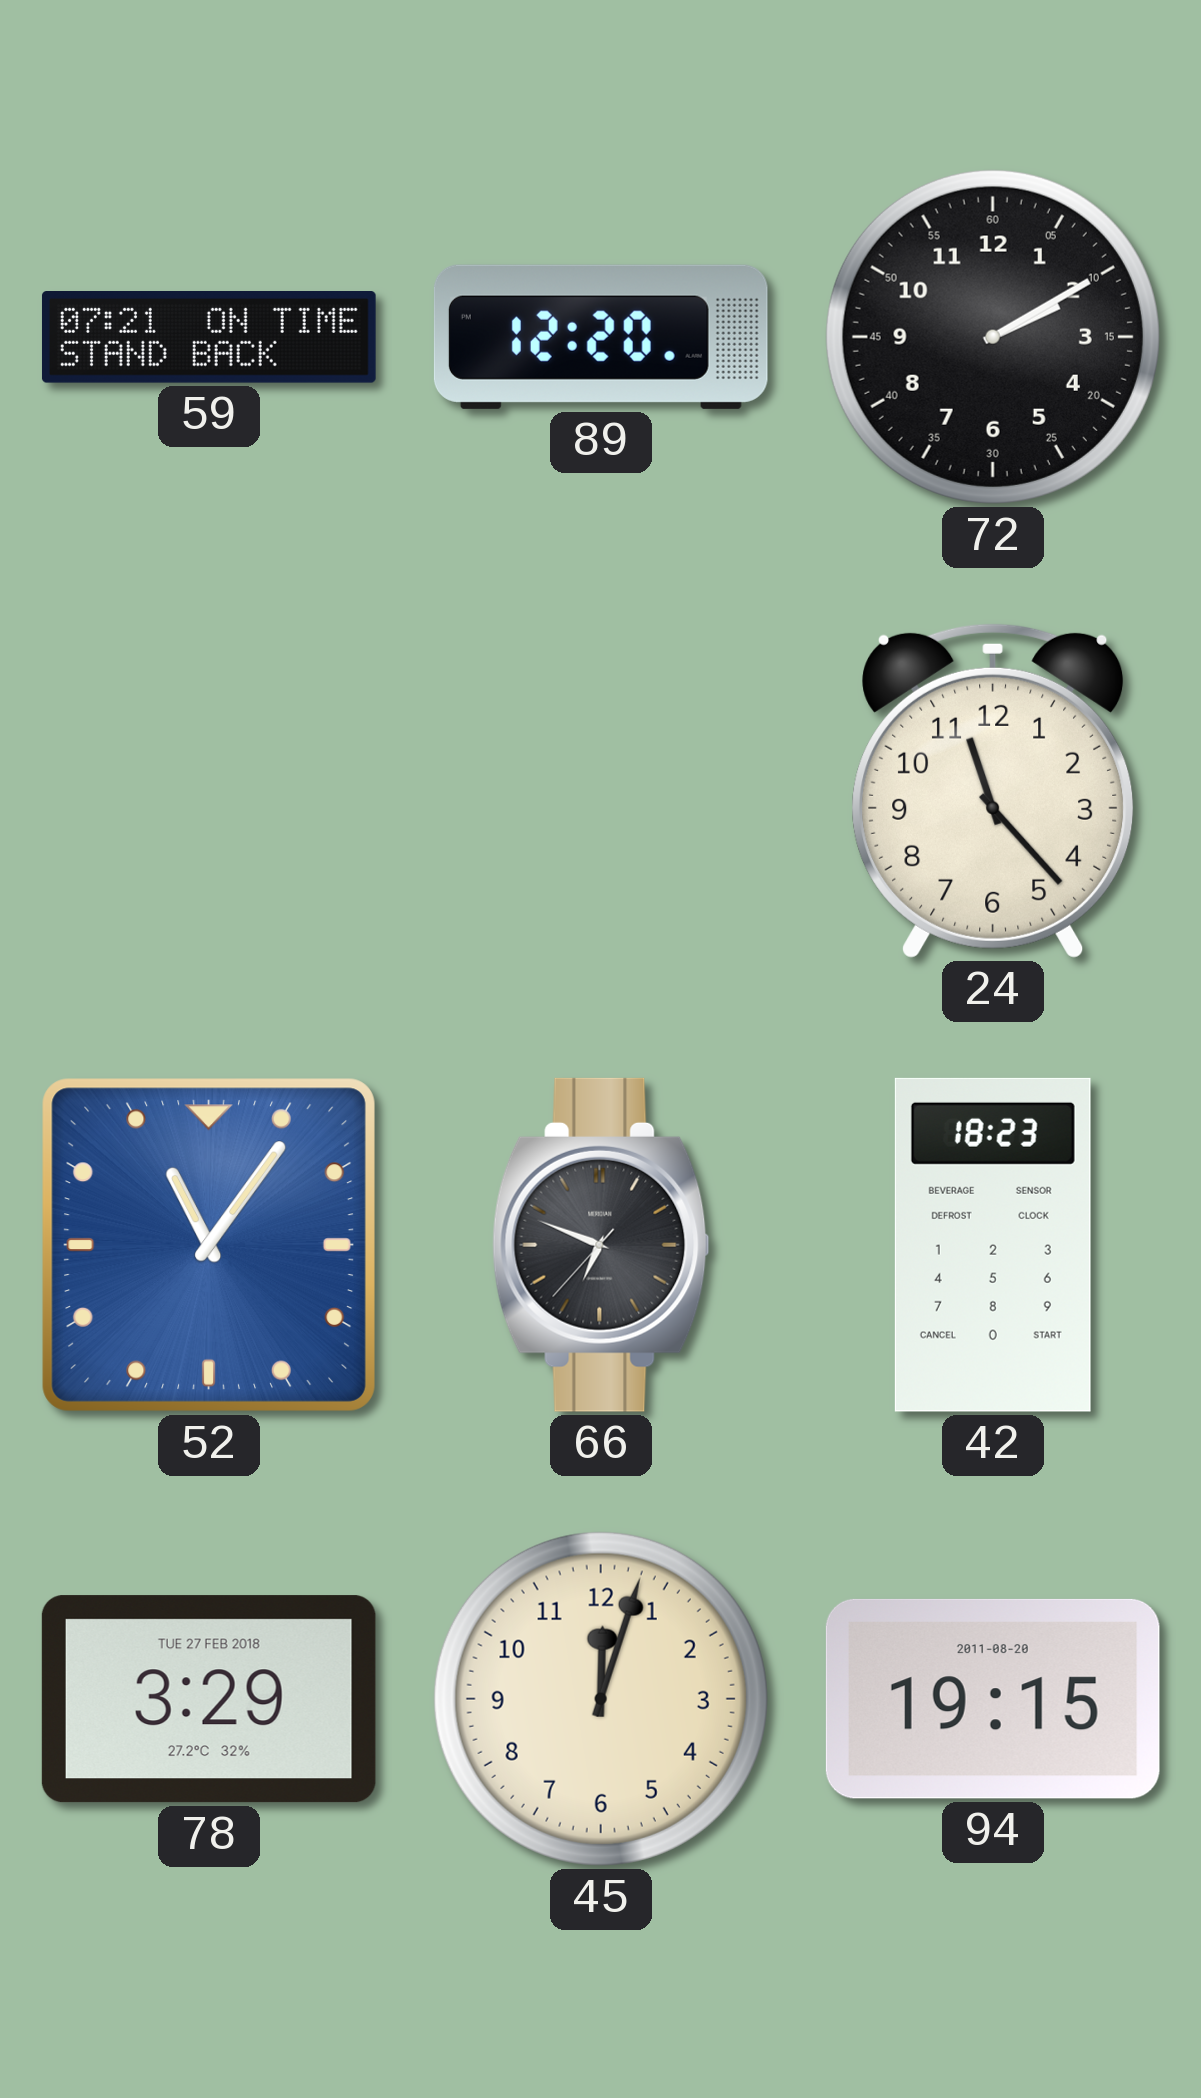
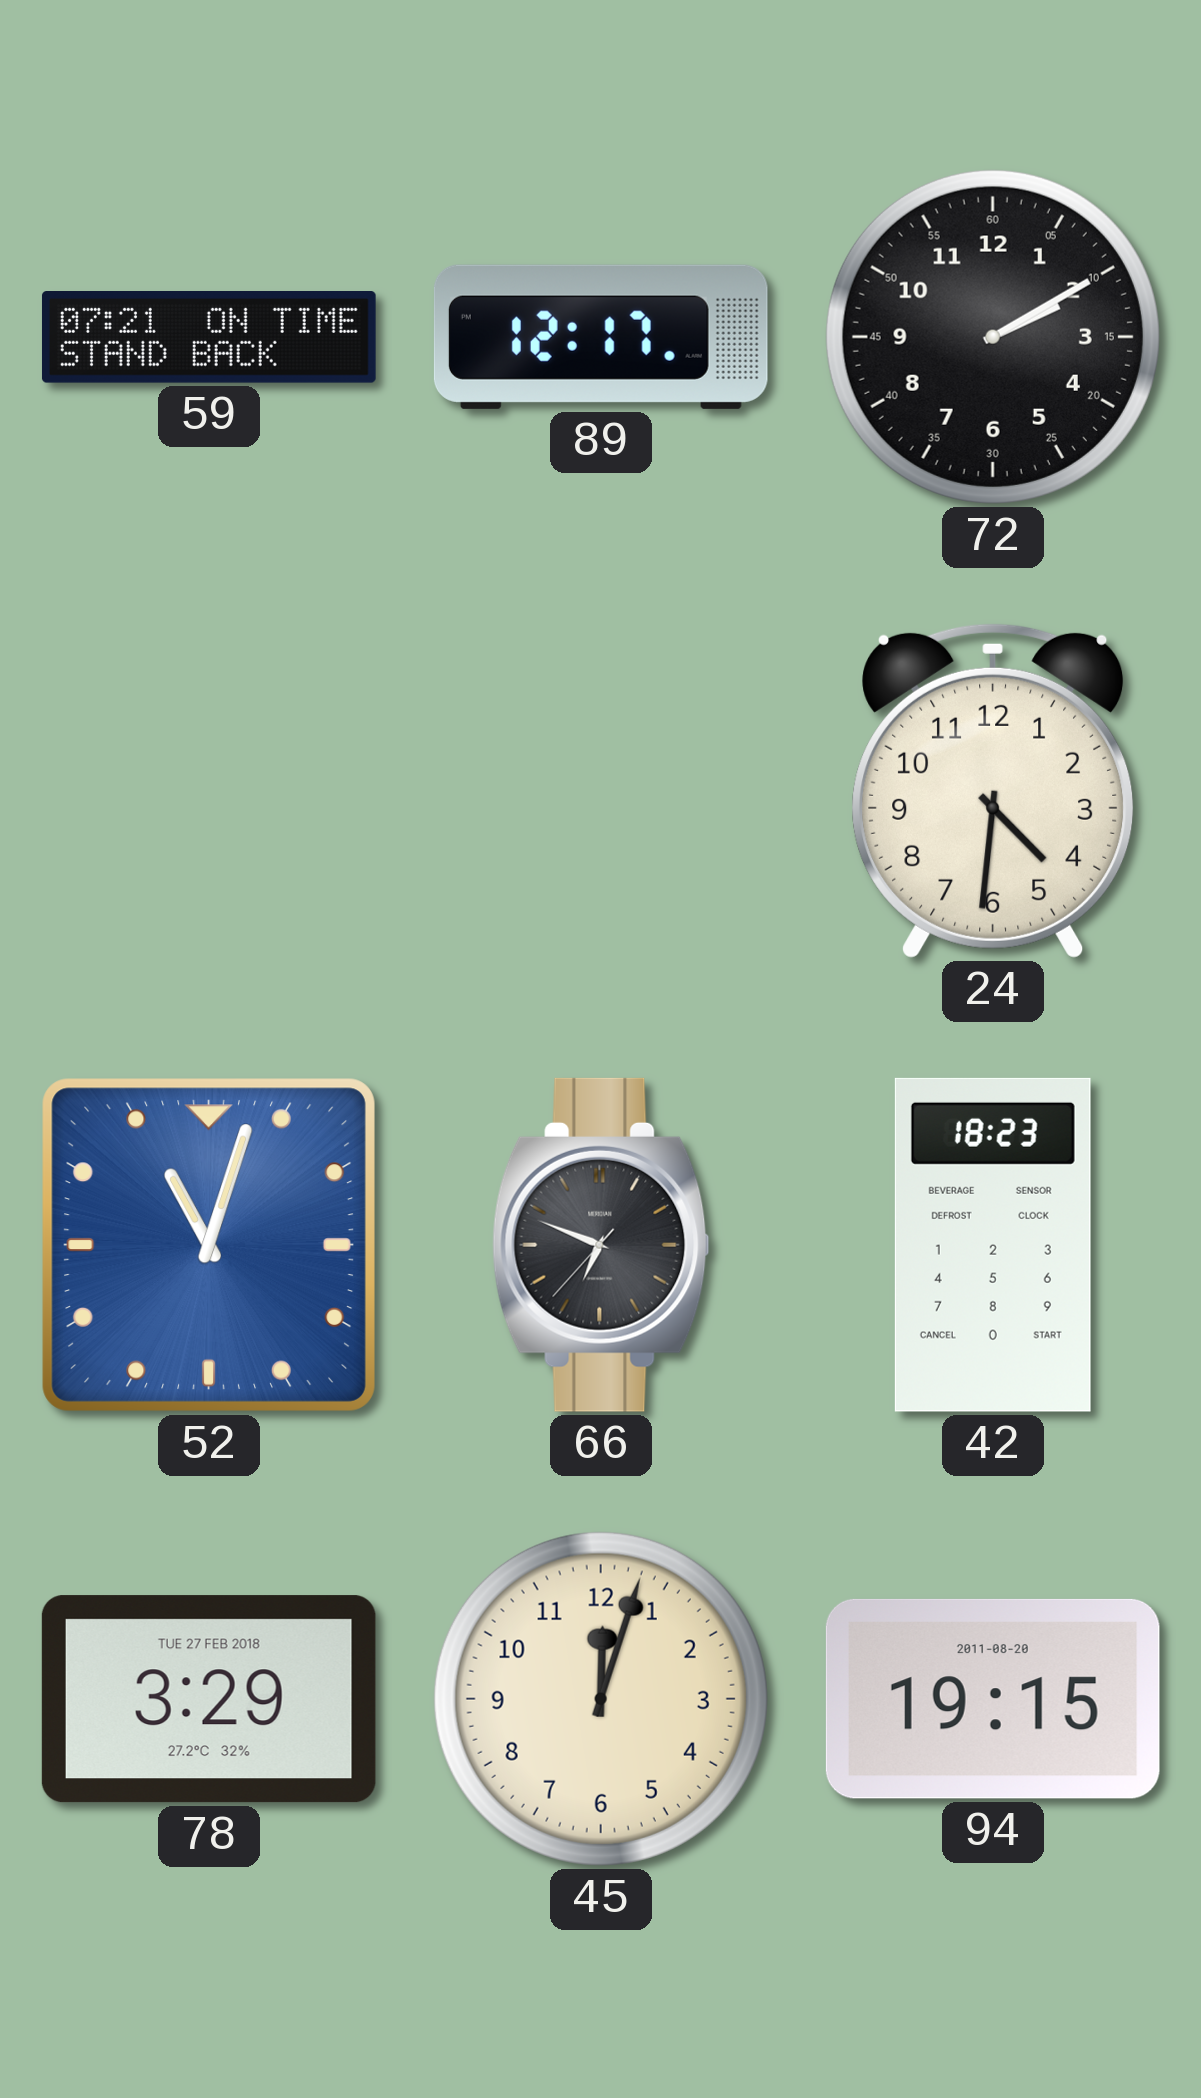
89: 12:20 -> 12:17
24: 11:23 -> 4:31
52: 11:06 -> 11:03
